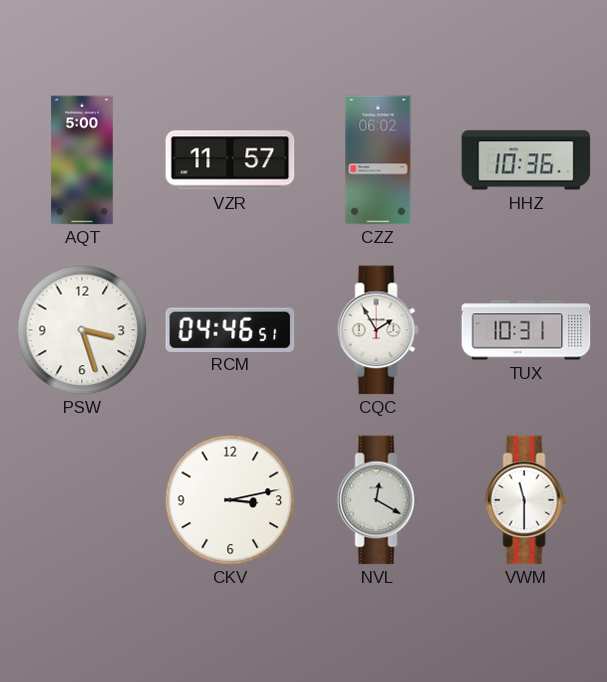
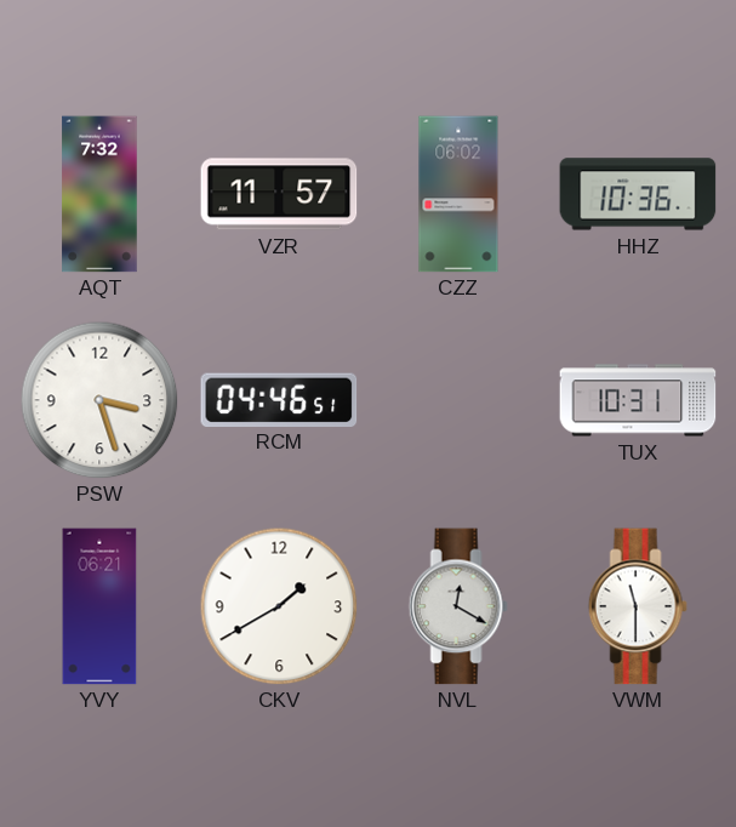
AQT: 5:00 -> 7:32
CQC: 1:55 -> none
YVY: none -> 06:21
CKV: 3:13 -> 1:40
